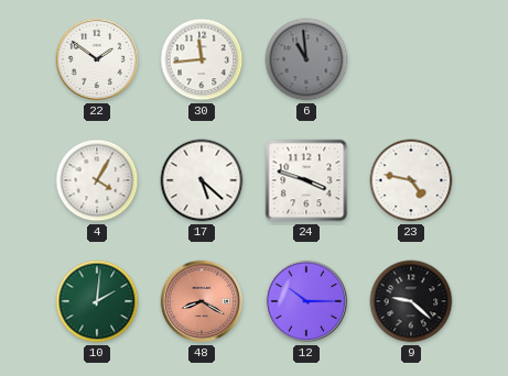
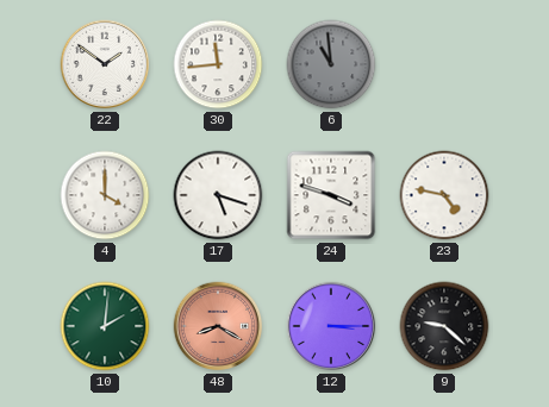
4: 4:05 -> 4:00
17: 5:22 -> 5:18
12: 10:15 -> 3:15
